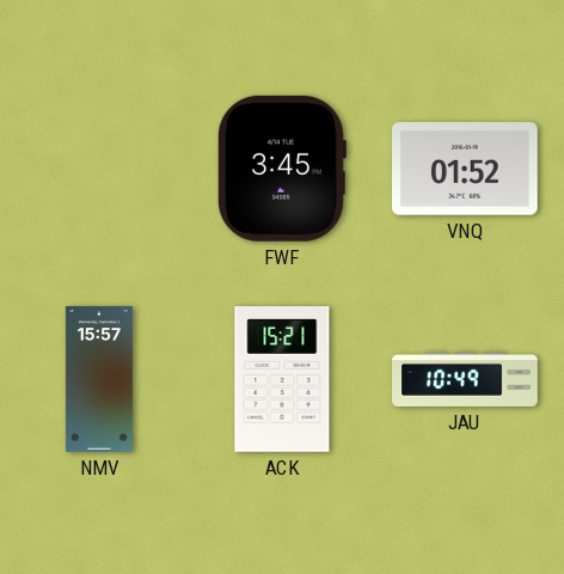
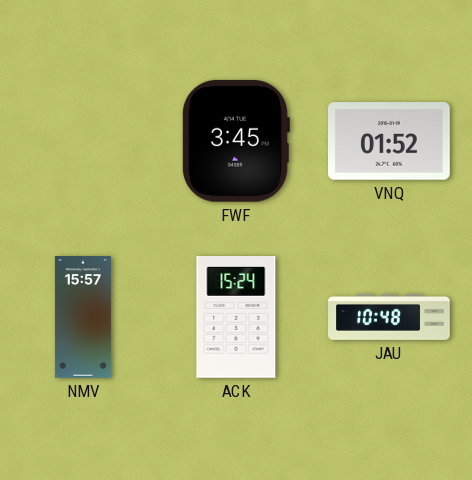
ACK: 15:21 -> 15:24
JAU: 10:49 -> 10:48
